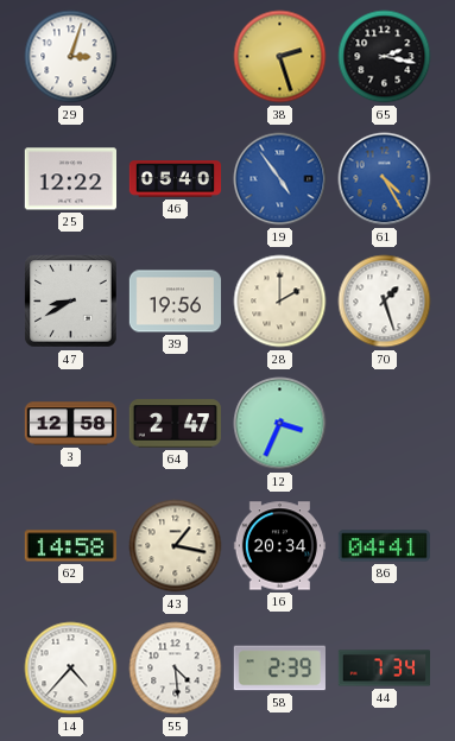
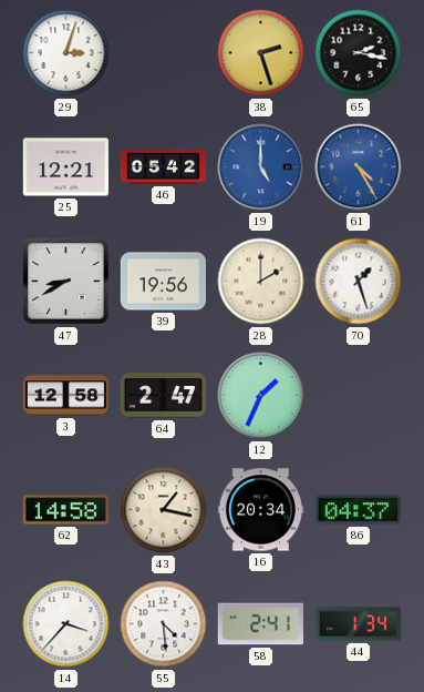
25: 12:22 -> 12:21
46: 05:40 -> 05:42
19: 4:54 -> 5:00
12: 3:34 -> 1:34
86: 04:41 -> 04:37
14: 4:37 -> 3:37
58: 2:39 -> 2:41
44: 7:34 -> 1:34
